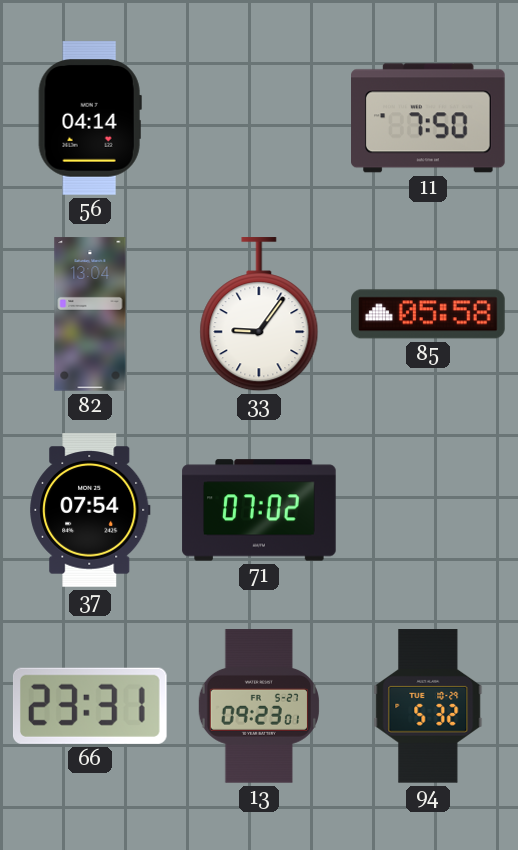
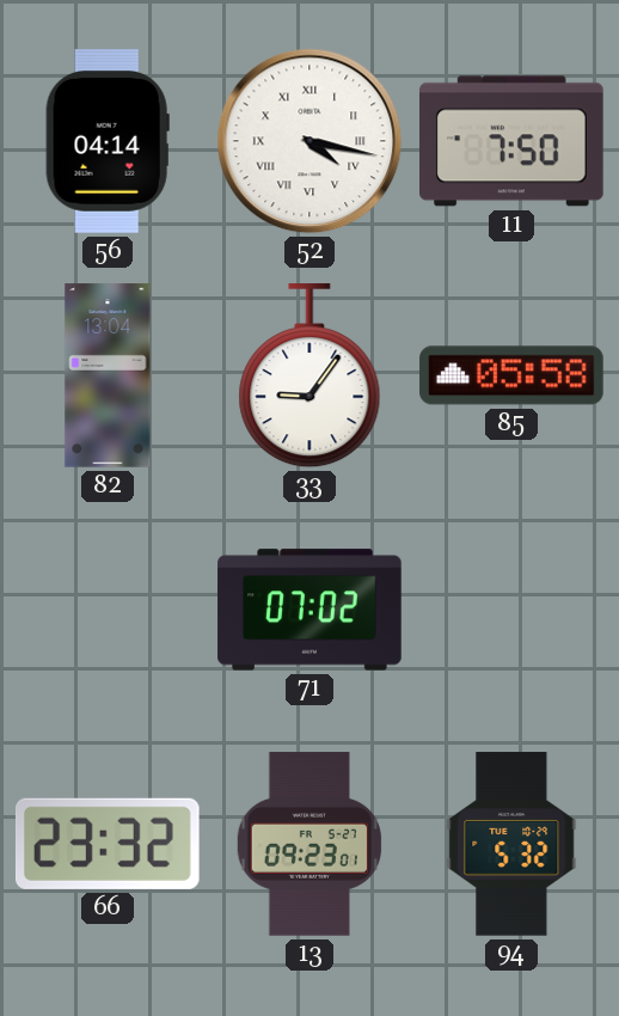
52: none -> 4:17
37: 07:54 -> none
66: 23:31 -> 23:32
